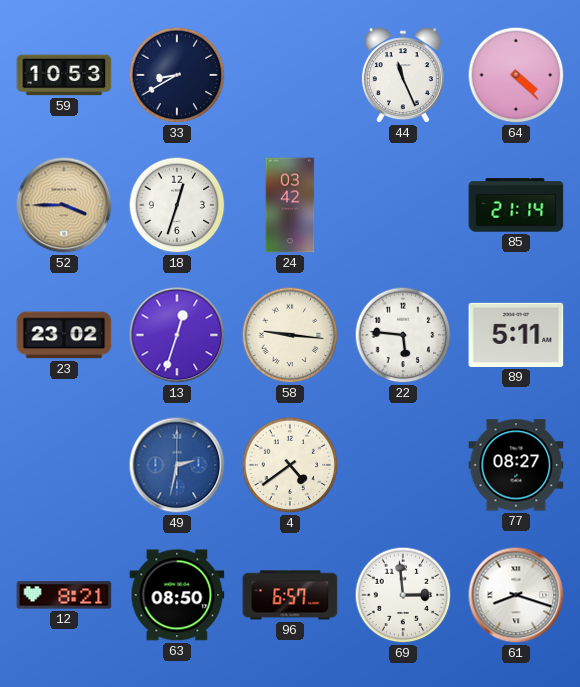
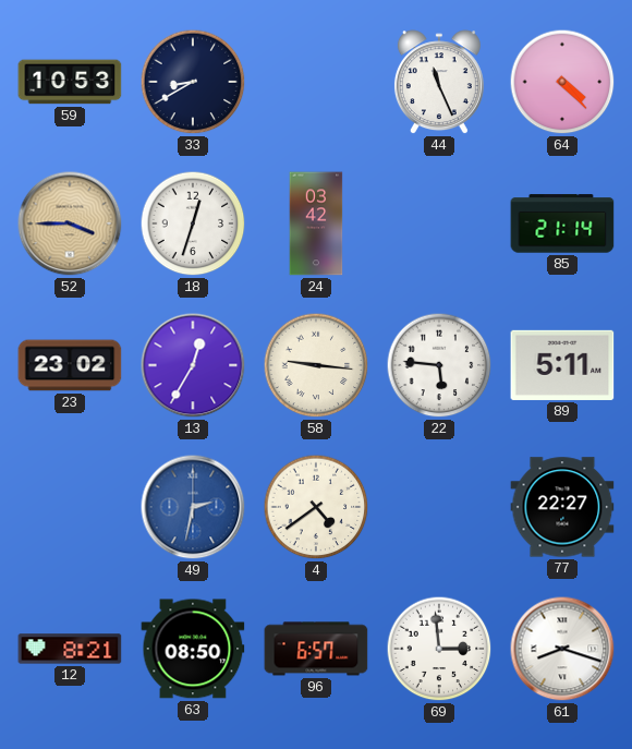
13: 12:33 -> 12:35
77: 08:27 -> 22:27
